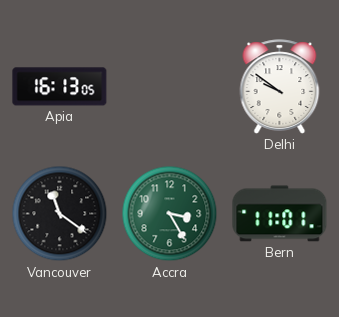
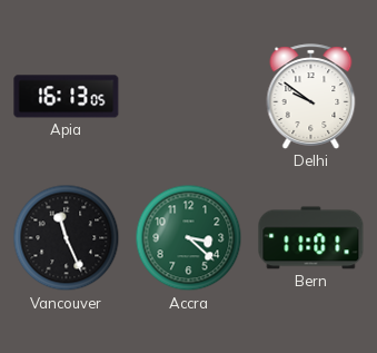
Vancouver: 11:21 -> 11:26
Accra: 3:25 -> 3:22
